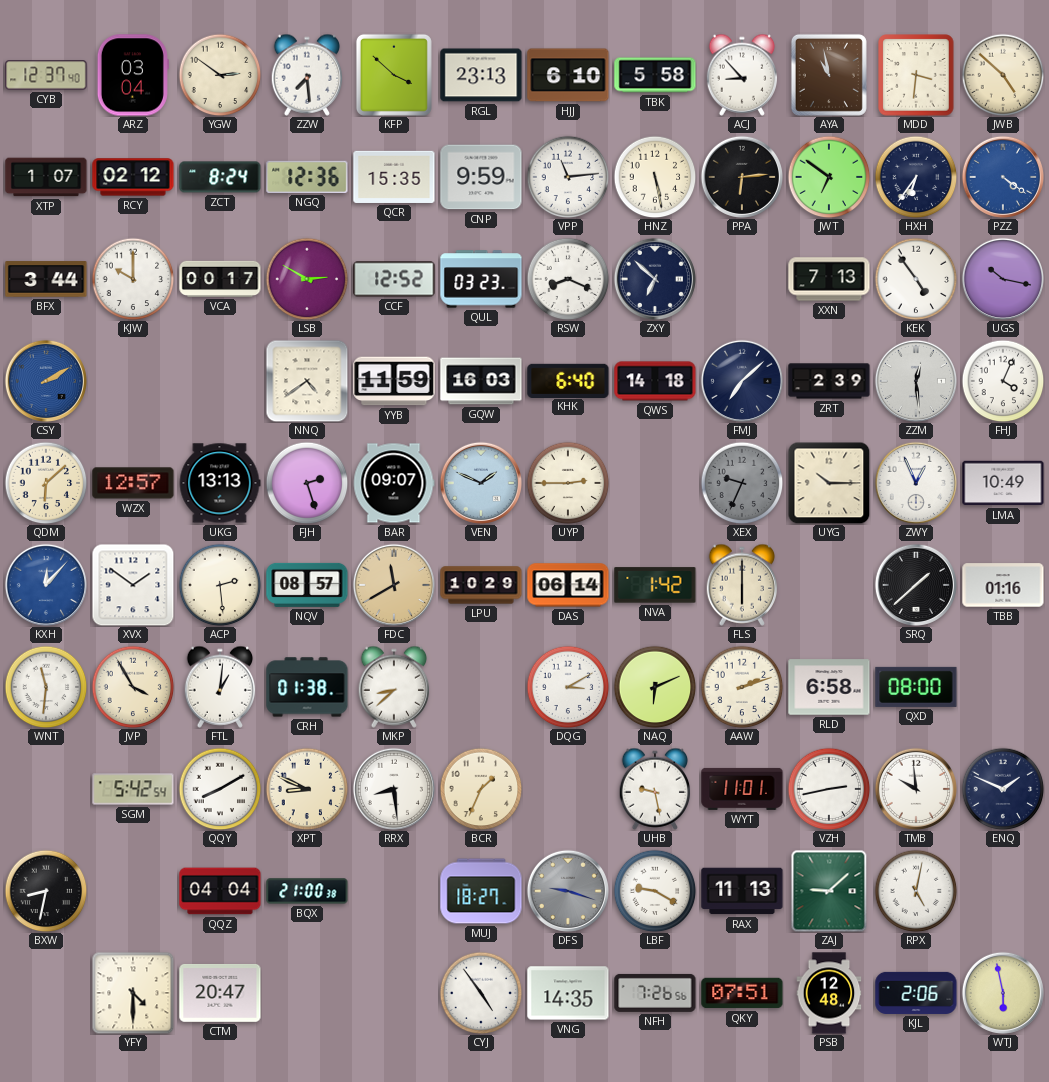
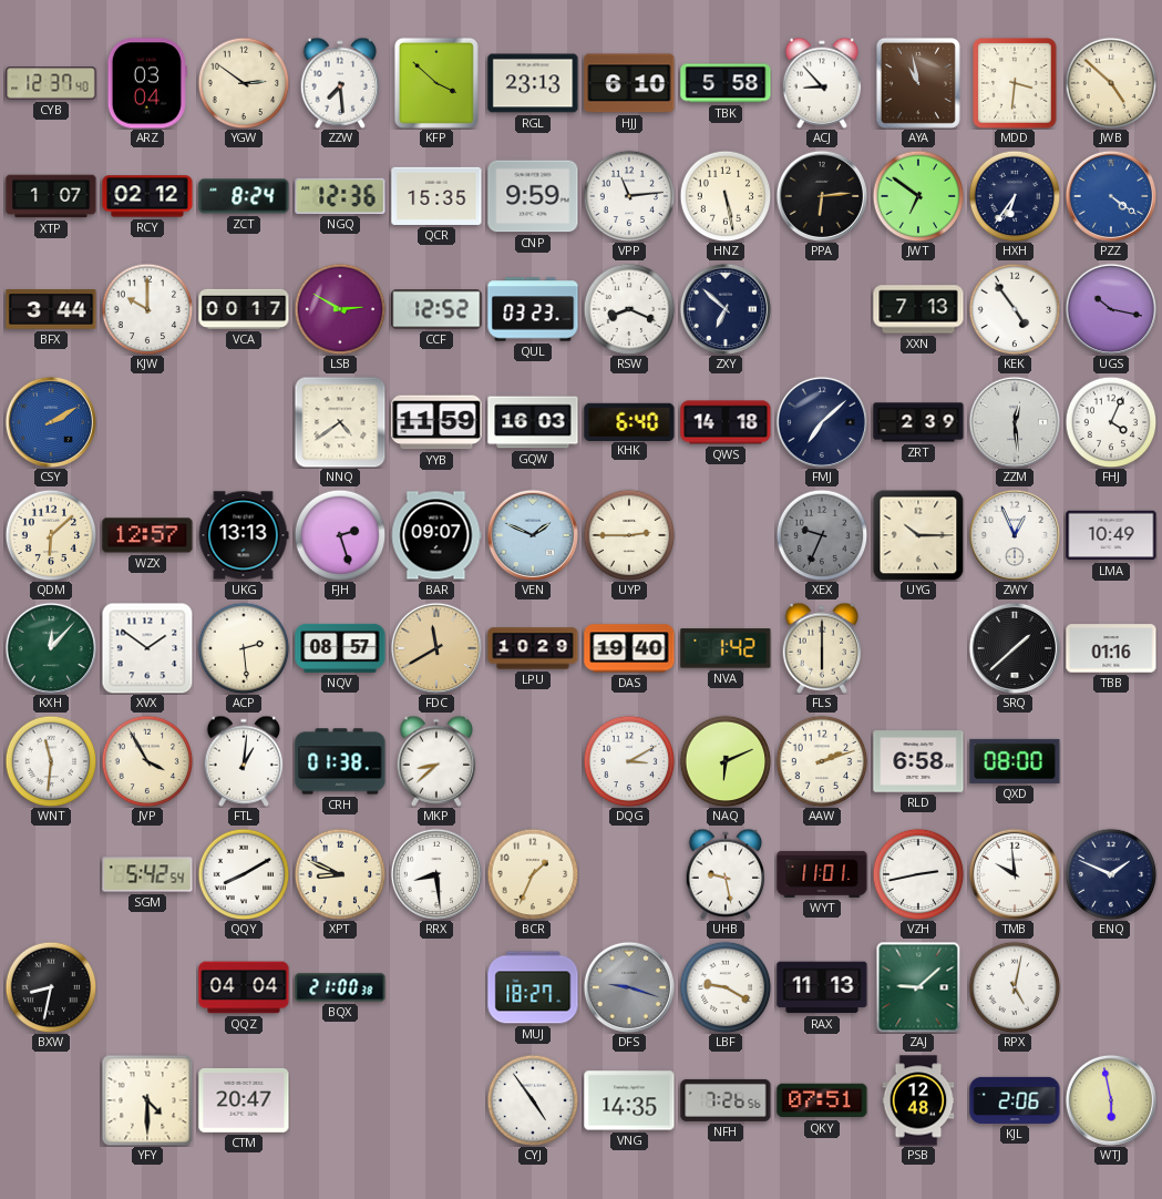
KXH dial: blue -> green
DAS: 06:14 -> 19:40
